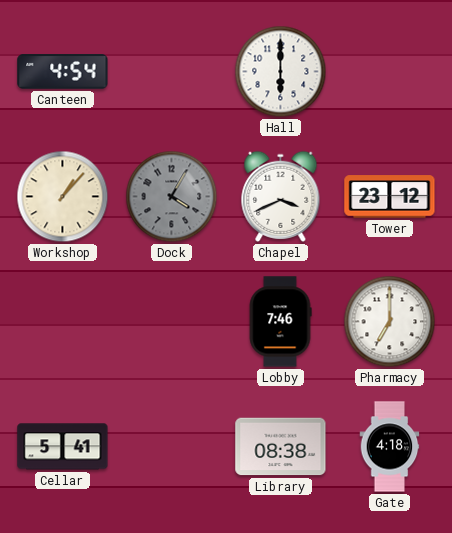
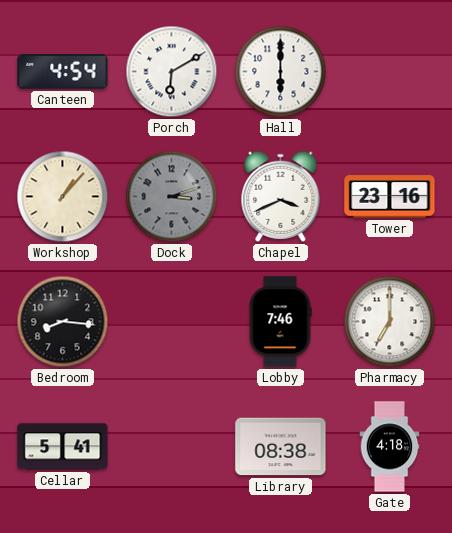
Porch: none -> 6:10
Dock: 4:05 -> 3:12
Tower: 23:12 -> 23:16
Bedroom: none -> 8:16
